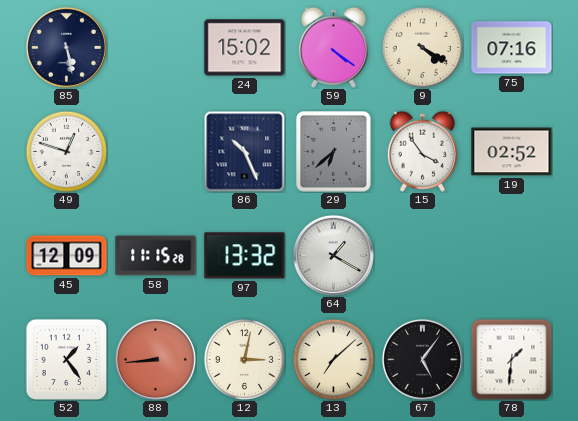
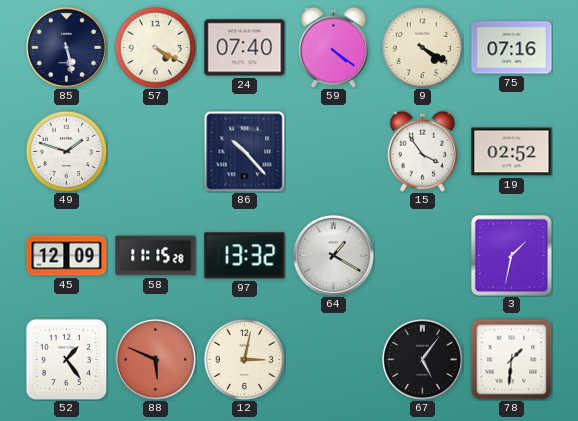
57: none -> 4:20
24: 15:02 -> 07:40
49: 12:48 -> 1:48
86: 10:26 -> 10:23
29: 6:38 -> none
3: none -> 1:32
88: 8:44 -> 5:49
13: 7:08 -> none
